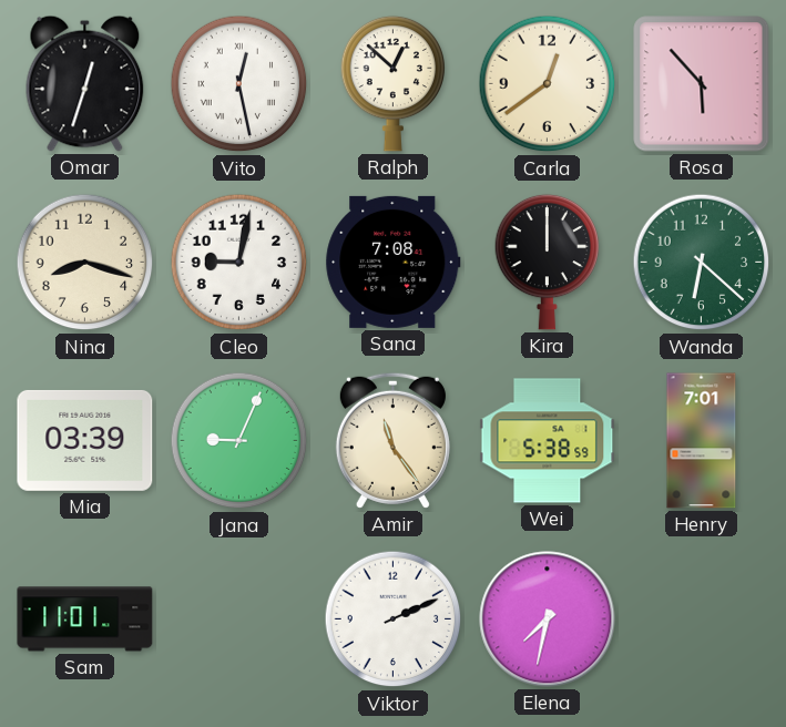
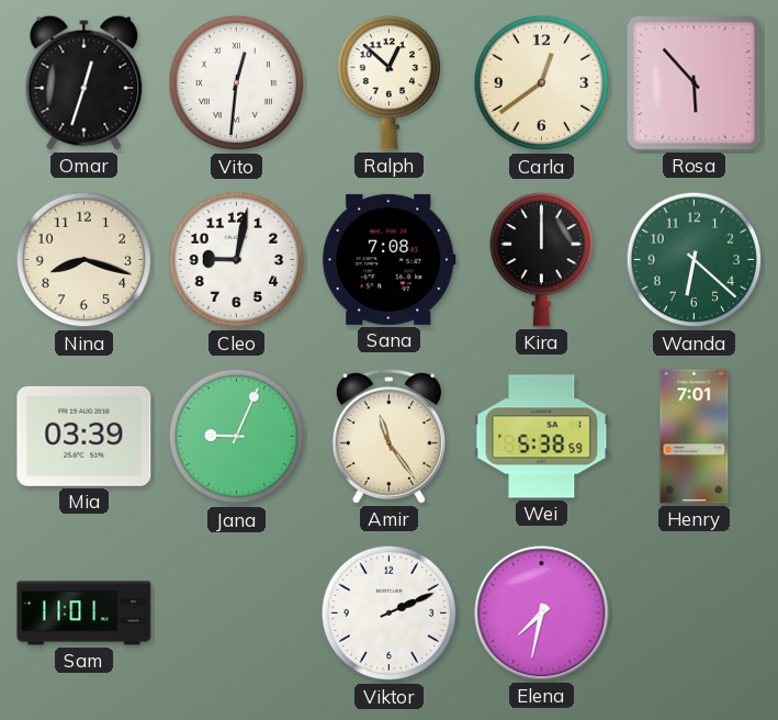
Vito: 12:28 -> 12:31
